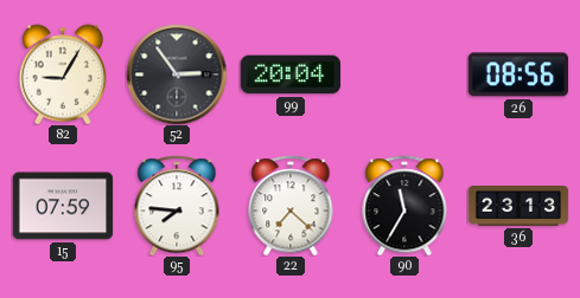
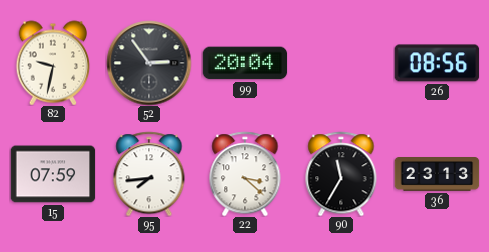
82: 9:05 -> 9:32
95: 7:46 -> 7:44
22: 7:22 -> 3:22
